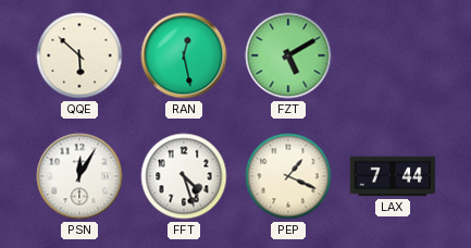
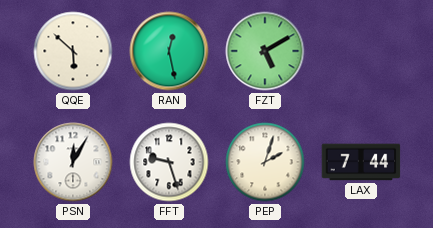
FFT: 4:27 -> 9:27
PEP: 1:19 -> 2:03
